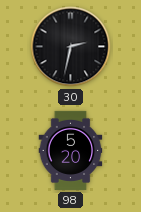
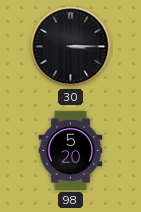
30: 2:32 -> 3:15
